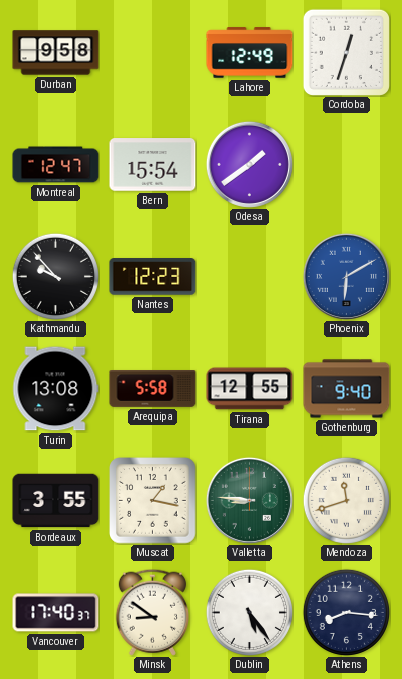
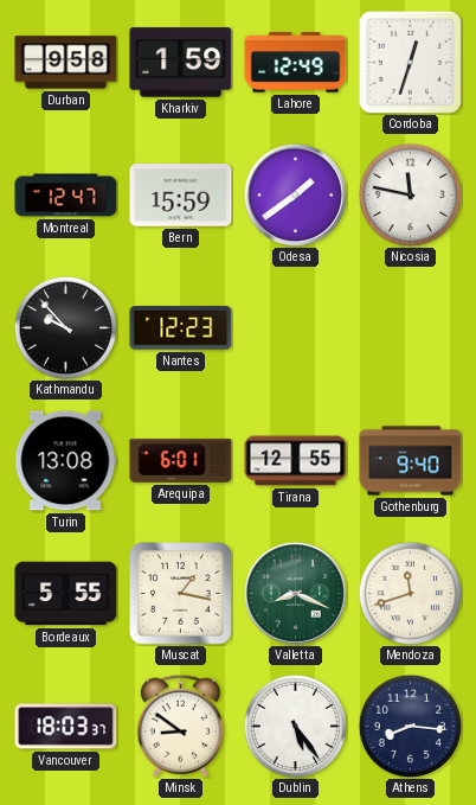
Kharkiv: none -> 1:59
Bern: 15:54 -> 15:59
Nicosia: none -> 11:47
Phoenix: 6:10 -> none
Arequipa: 5:58 -> 6:01
Bordeaux: 3:55 -> 5:55
Valletta: 8:46 -> 8:19
Vancouver: 17:40 -> 18:03
